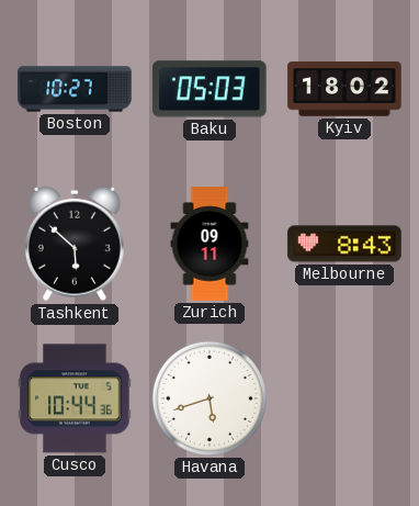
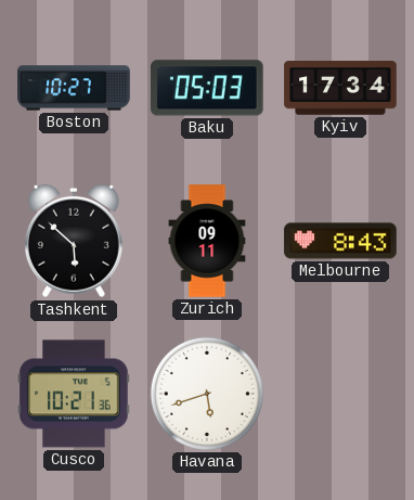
Kyiv: 18:02 -> 17:34
Cusco: 10:44 -> 10:21
